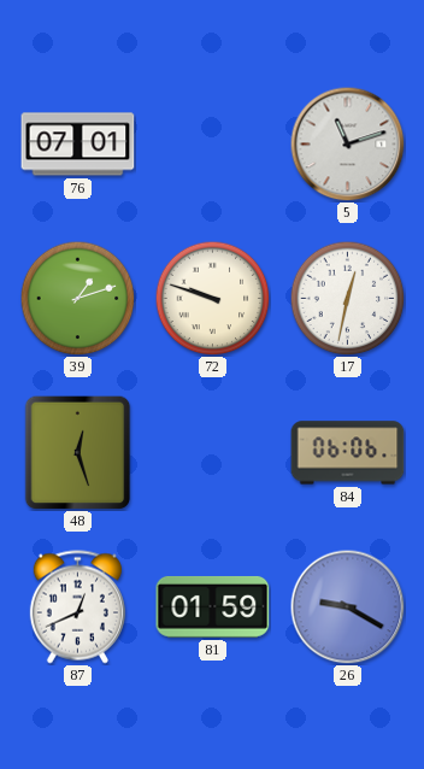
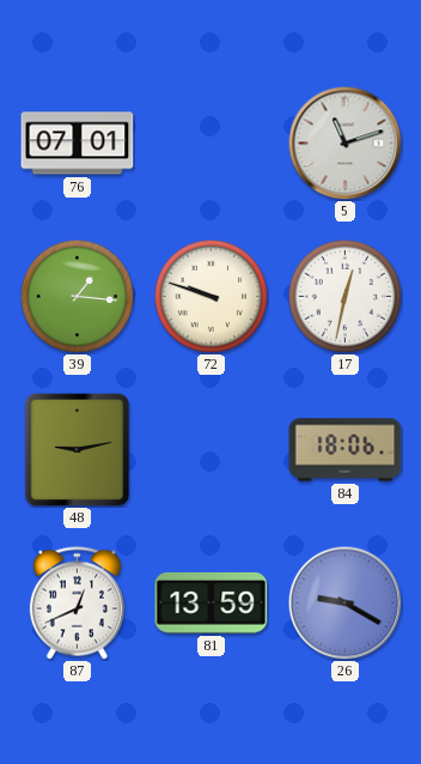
39: 1:12 -> 1:16
48: 12:27 -> 9:13
84: 06:06 -> 18:06
81: 01:59 -> 13:59
